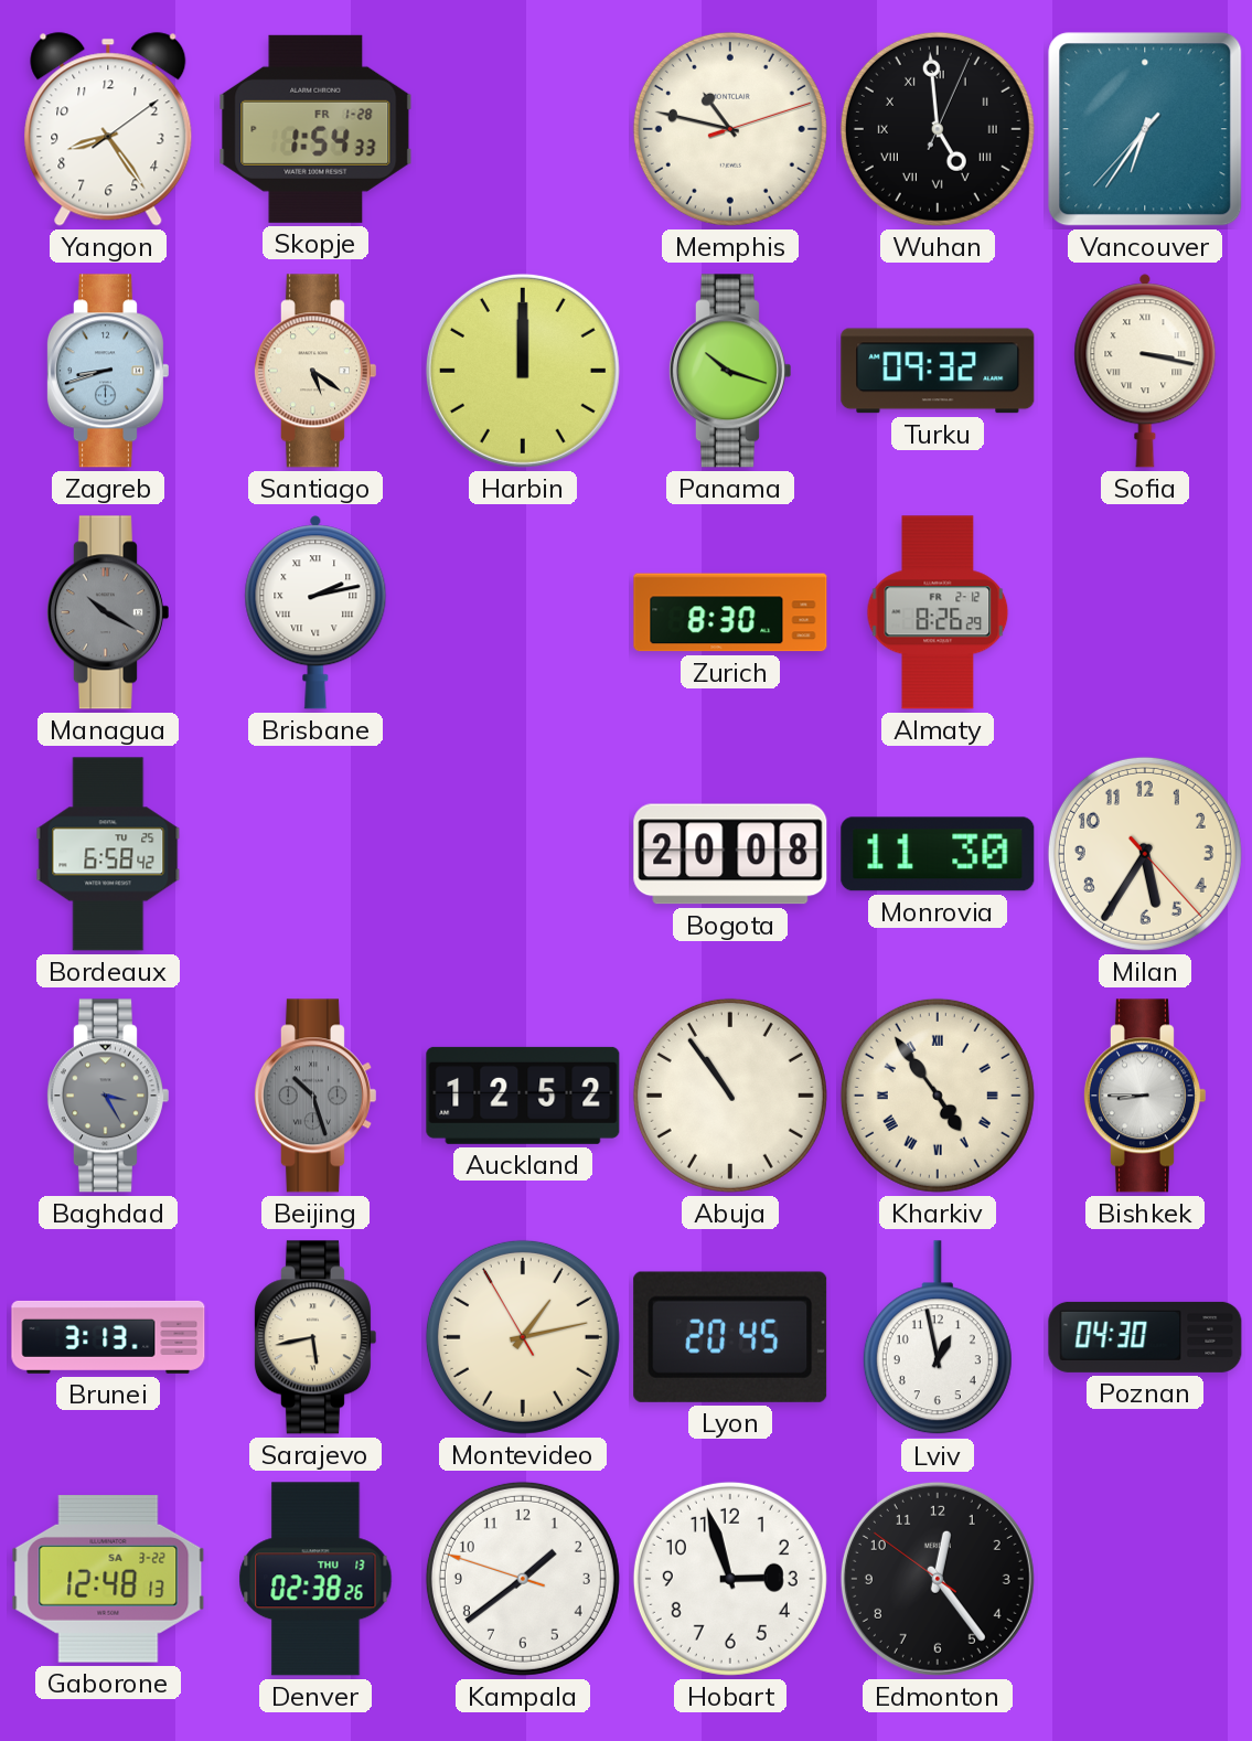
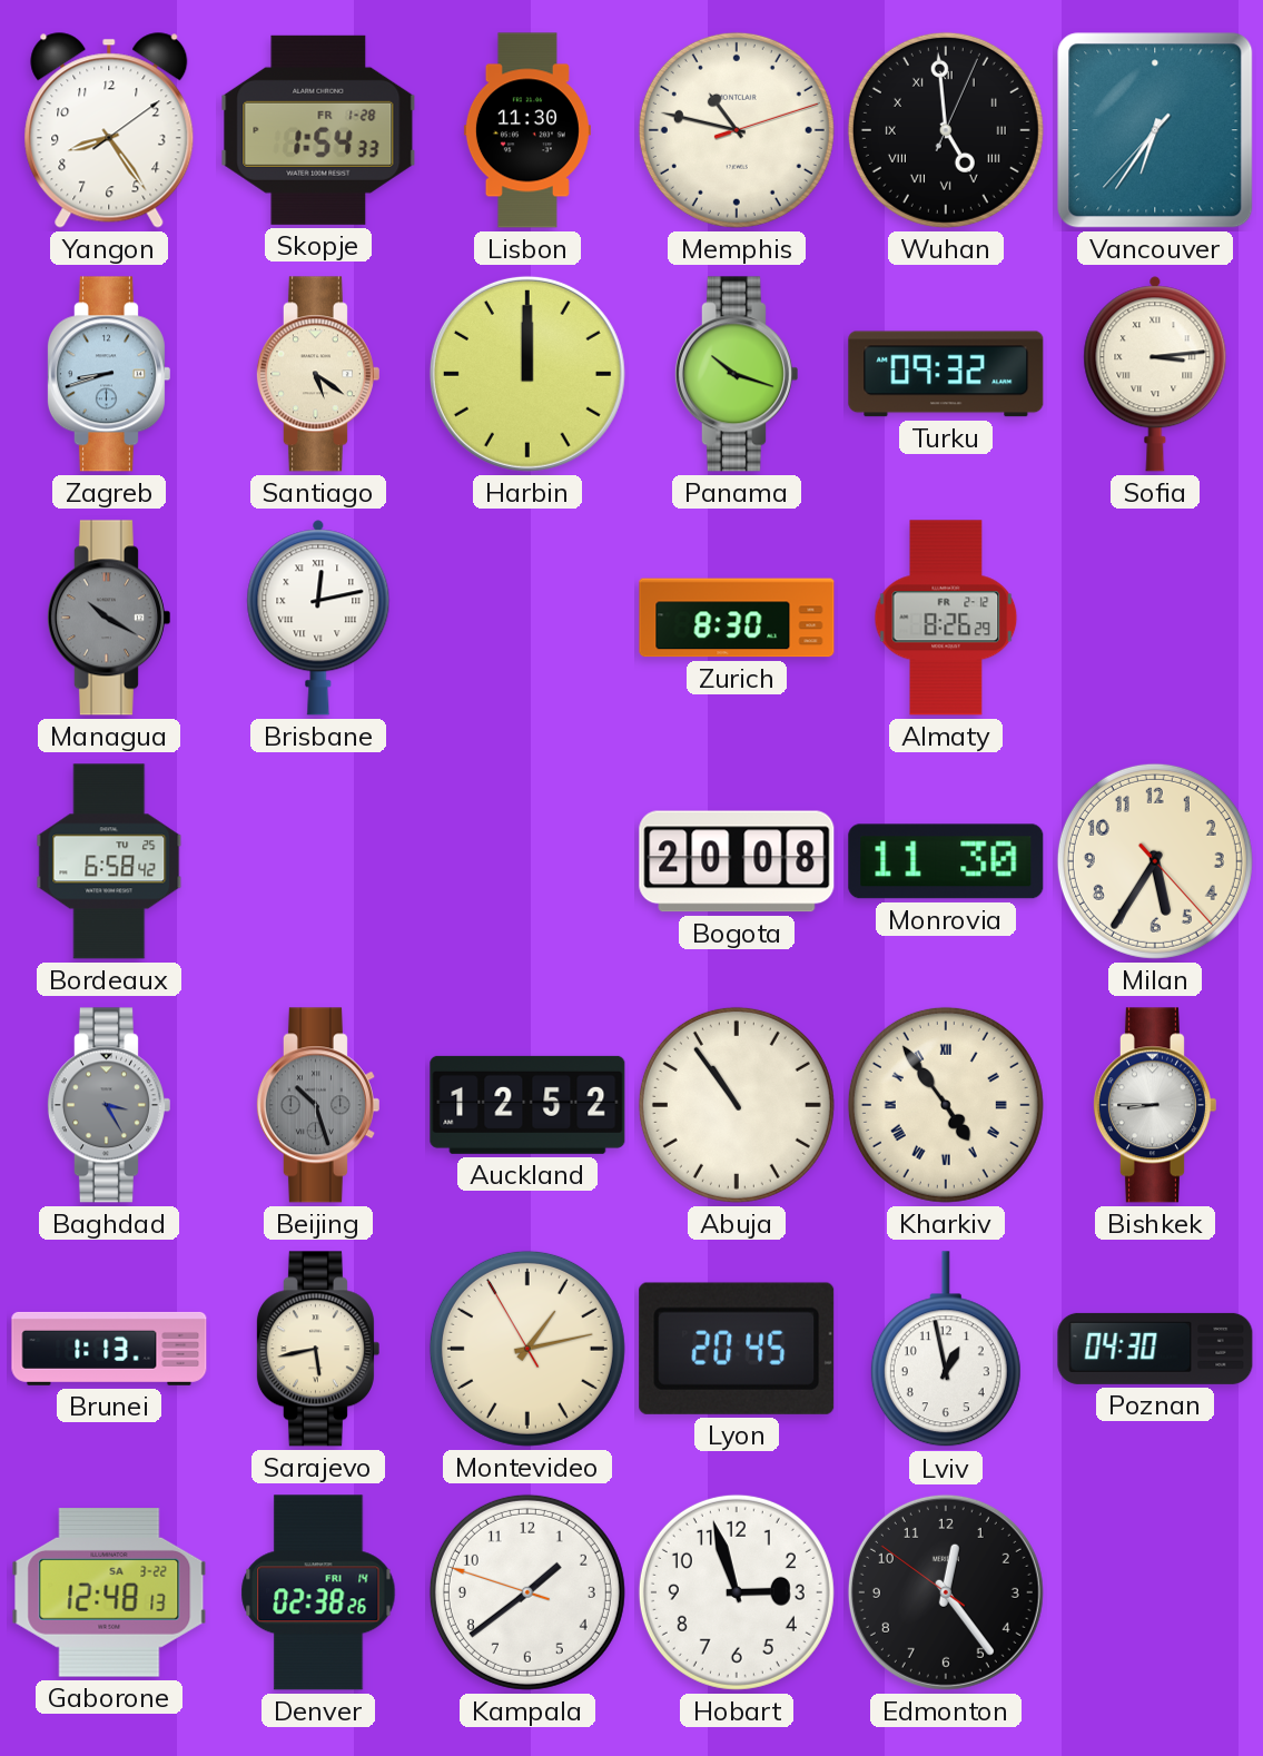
Lisbon: none -> 11:30
Sofia: 3:17 -> 3:14
Brisbane: 2:13 -> 12:13
Brunei: 3:13 -> 1:13
Denver date: THU 13 -> FRI 14
